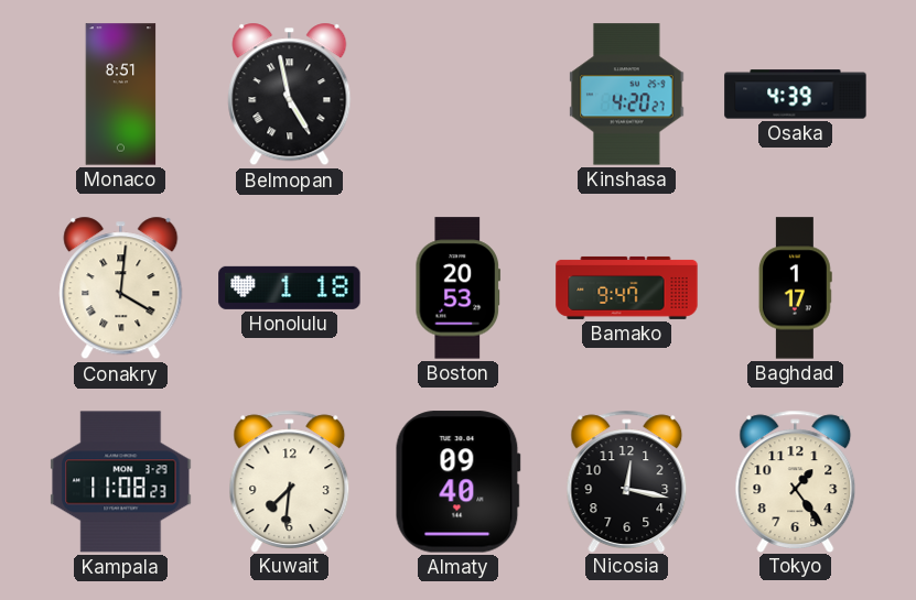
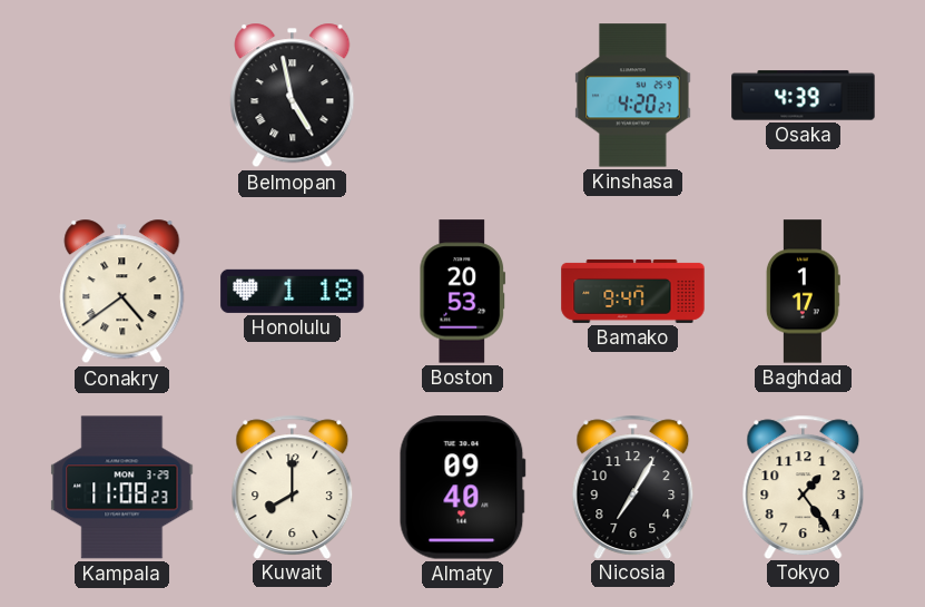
Monaco: 8:51 -> none
Conakry: 4:01 -> 4:39
Kuwait: 7:31 -> 8:00
Nicosia: 12:17 -> 7:05
